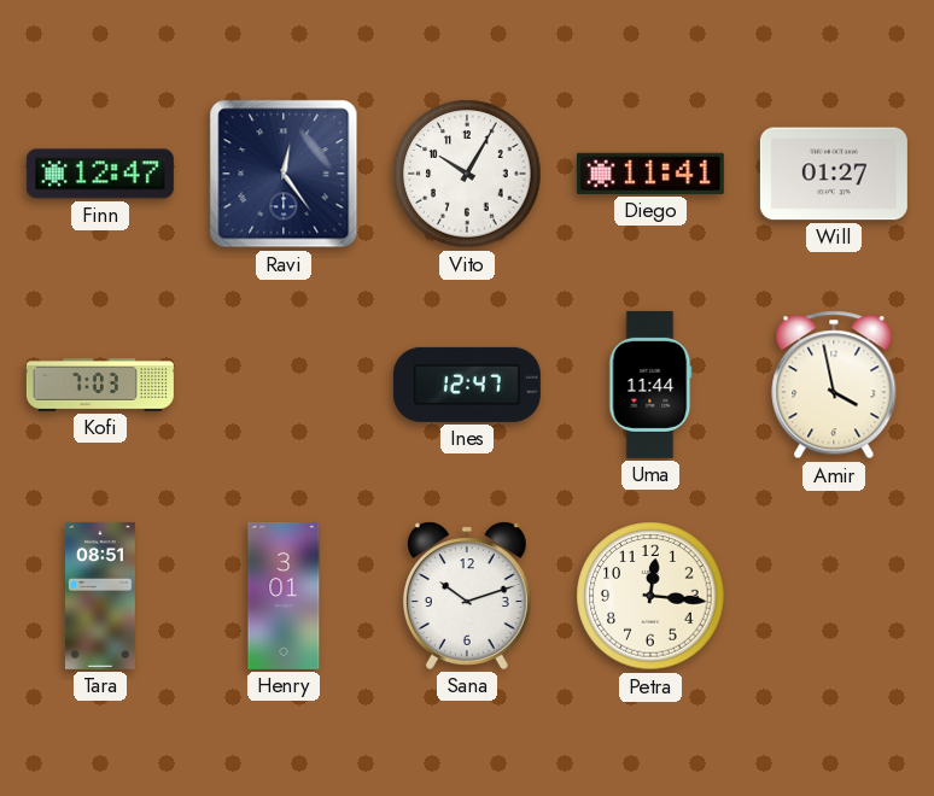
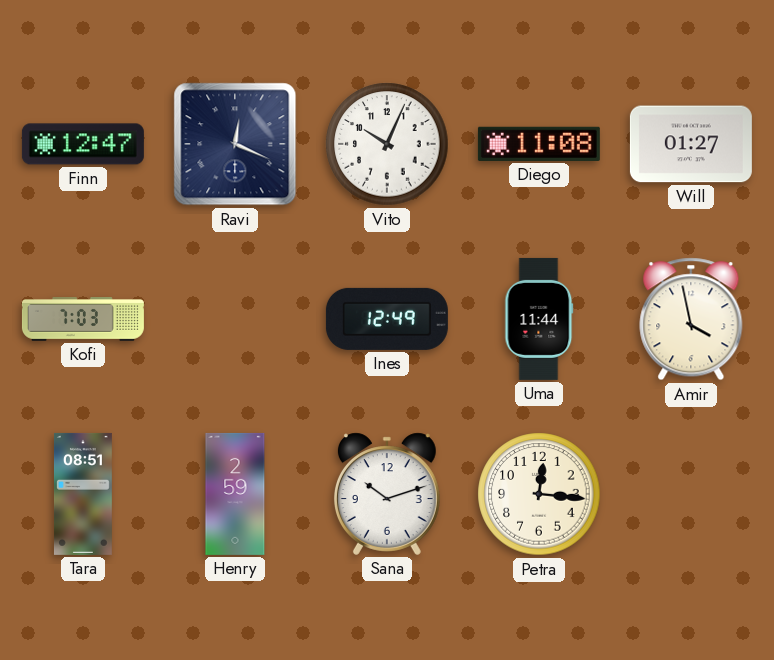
Ravi: 12:24 -> 12:19
Vito: 10:05 -> 10:04
Diego: 11:41 -> 11:08
Ines: 12:47 -> 12:49
Henry: 3:01 -> 2:59
